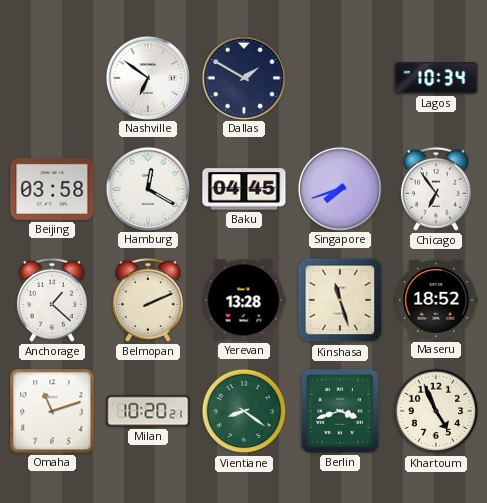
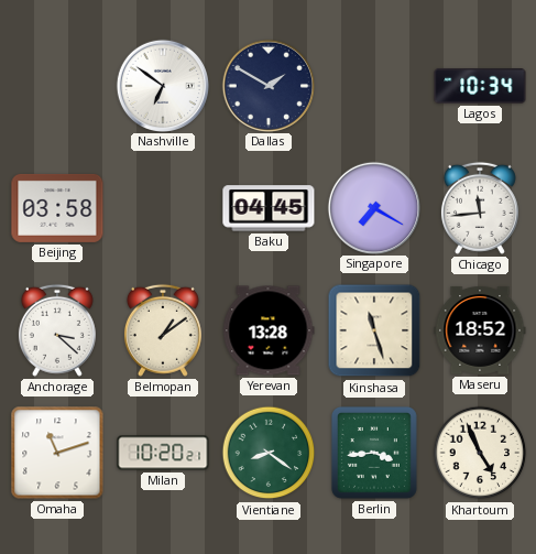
Hamburg: 12:20 -> none
Singapore: 7:42 -> 7:20
Chicago: 6:54 -> 11:44
Anchorage: 1:22 -> 3:22
Belmopan: 2:11 -> 1:09
Berlin: 3:42 -> 3:44
